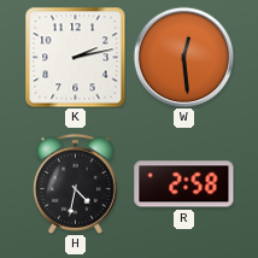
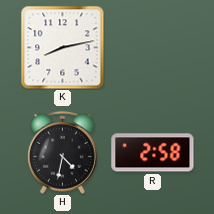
K: 2:13 -> 8:13
W: 12:29 -> none
